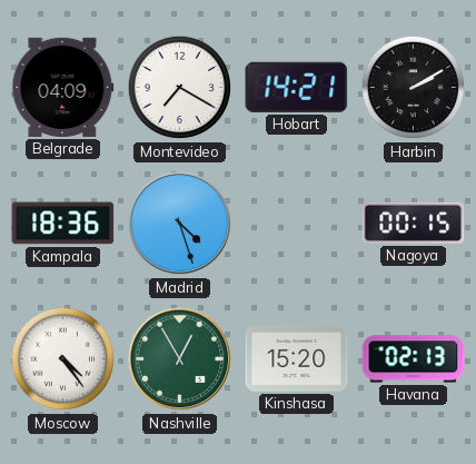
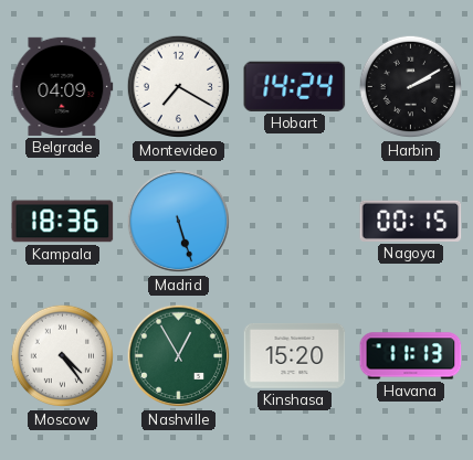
Hobart: 14:21 -> 14:24
Madrid: 4:27 -> 5:27
Havana: 02:13 -> 11:13
